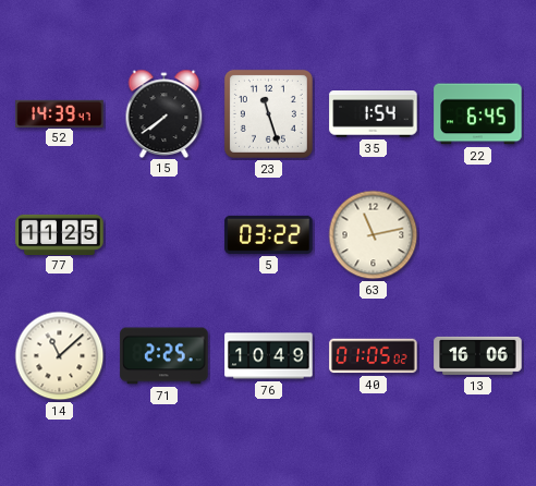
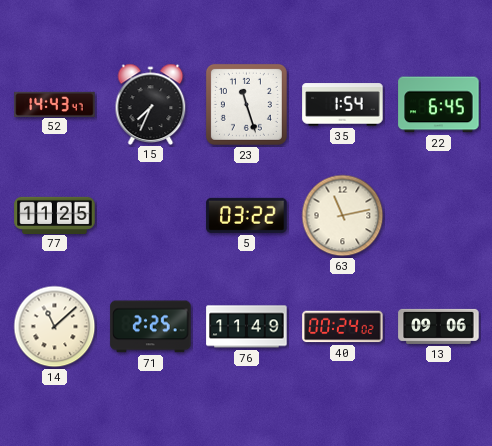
52: 14:39 -> 14:43
15: 7:39 -> 7:34
76: 10:49 -> 11:49
40: 01:05 -> 00:24
13: 16:06 -> 09:06
